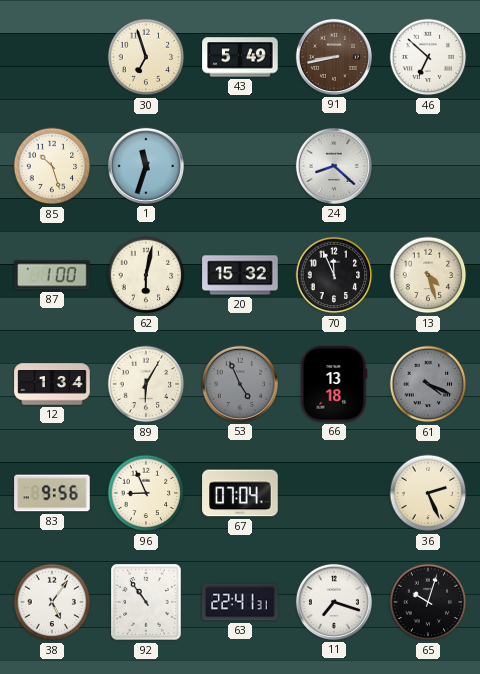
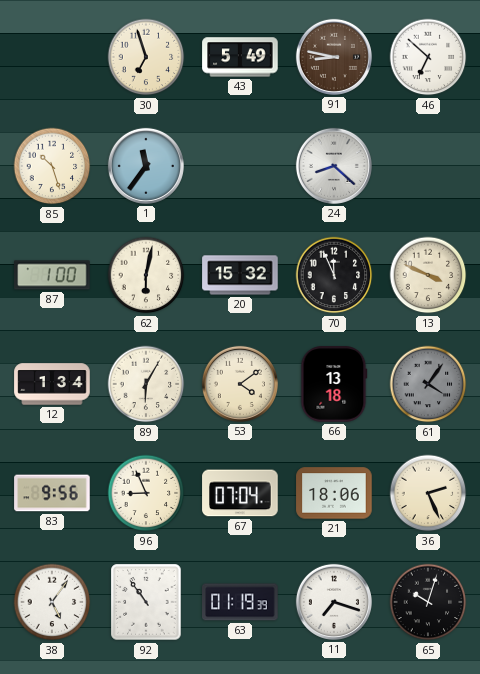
91: 8:43 -> 8:47
1: 11:33 -> 11:36
13: 4:27 -> 3:49
53: 4:56 -> 4:09
53 dial: grey -> cream
61: 4:19 -> 4:06
21: none -> 18:06
63: 22:41 -> 01:19
